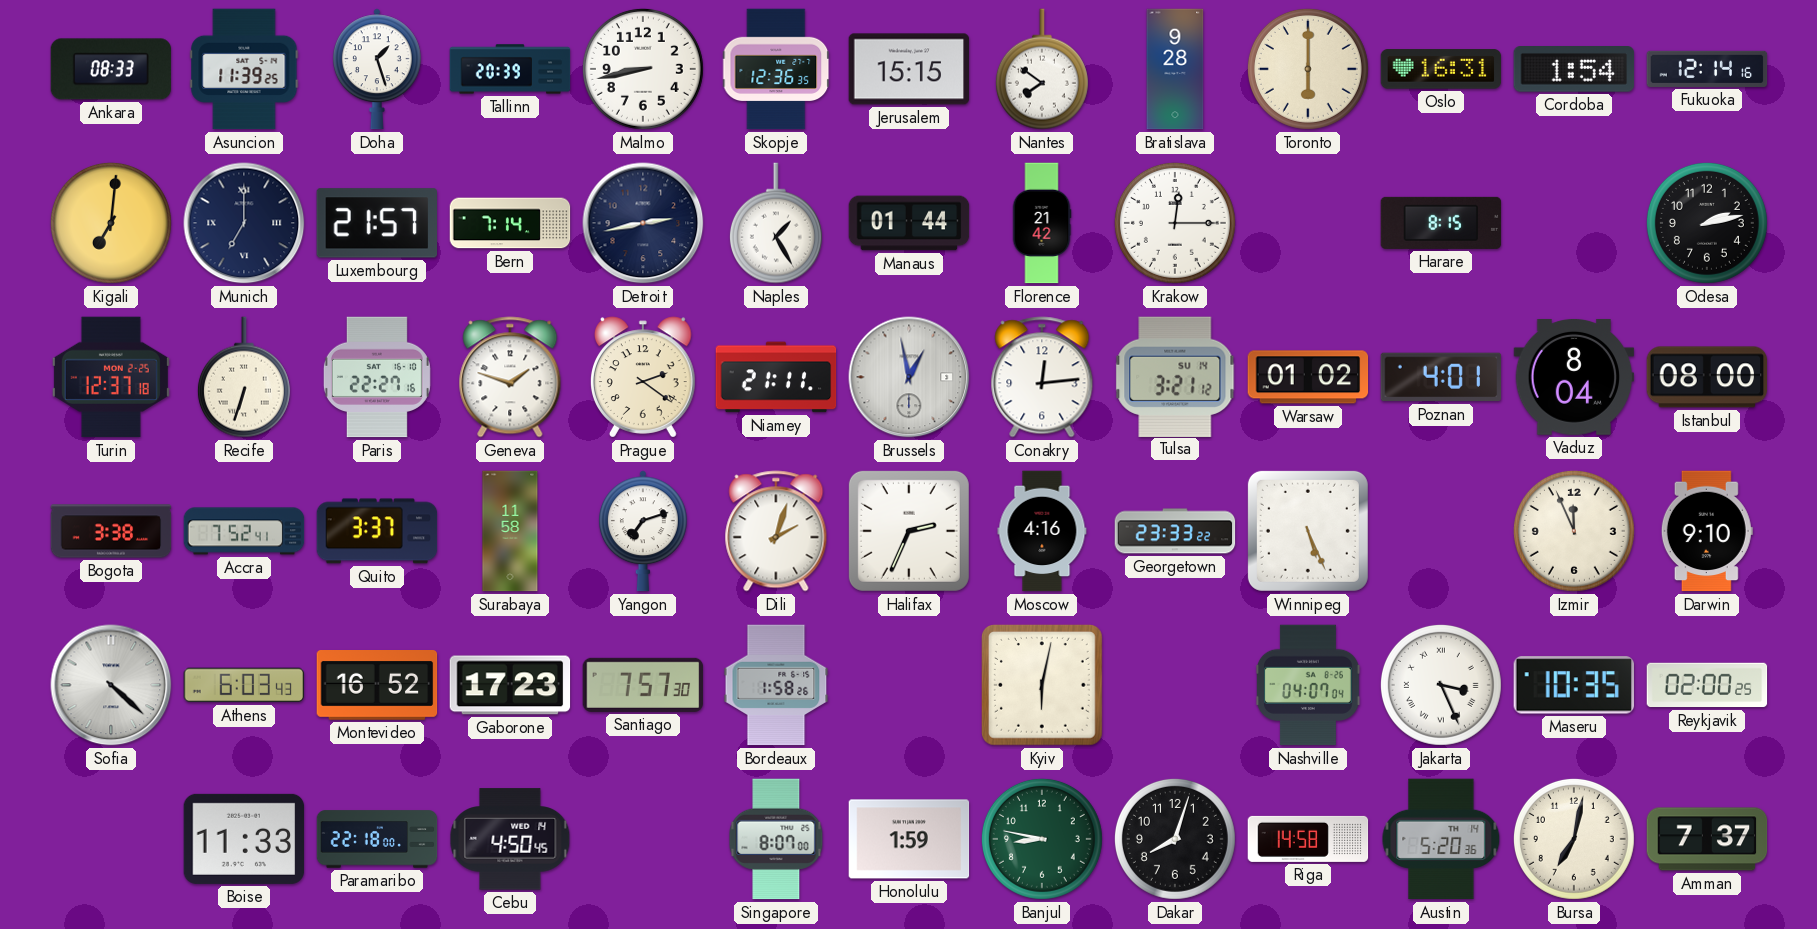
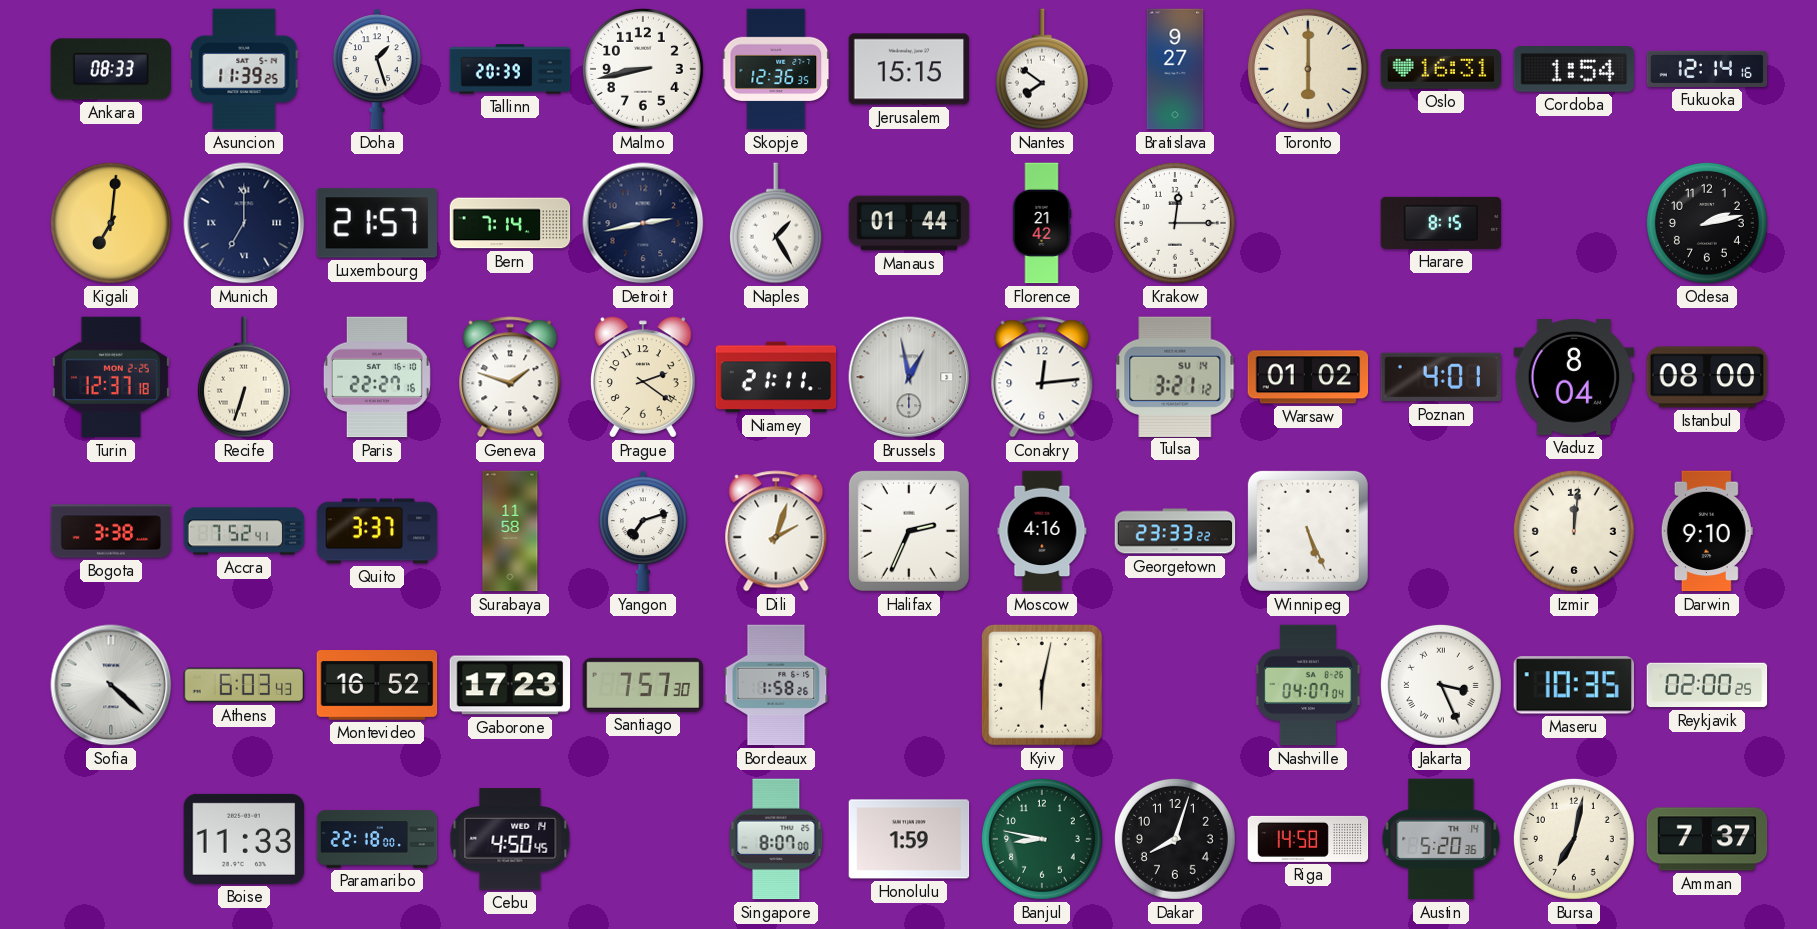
Bratislava: 9:28 -> 9:27
Izmir: 11:56 -> 12:01
